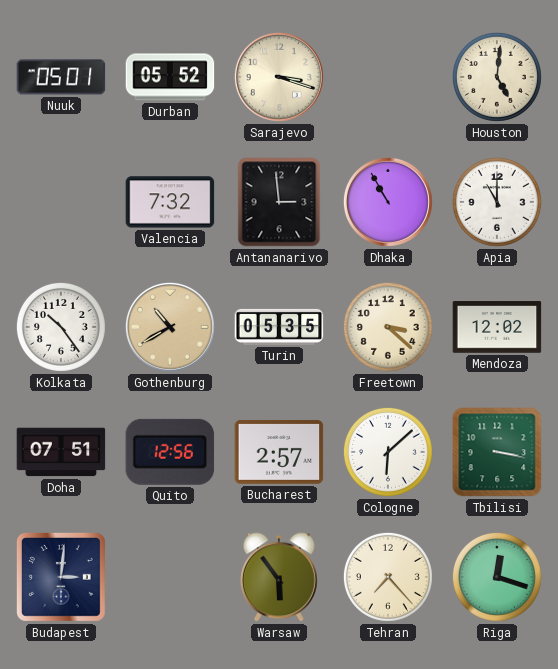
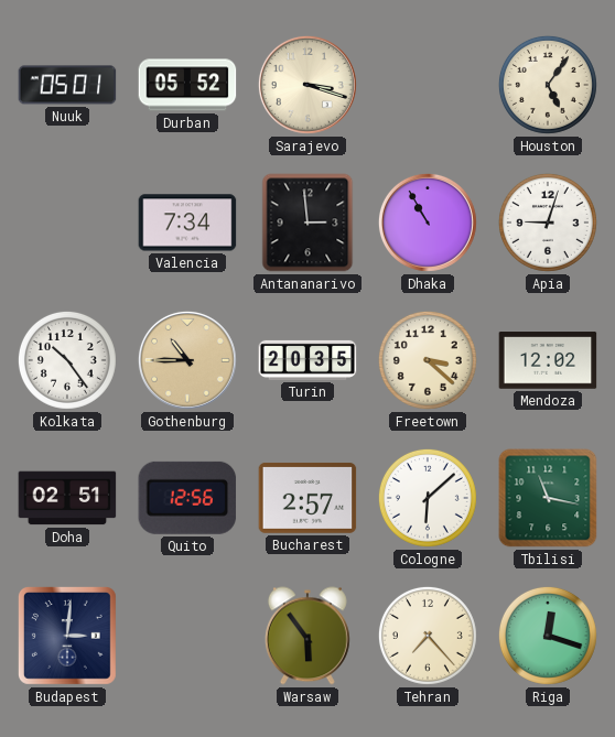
Houston: 5:01 -> 5:06
Valencia: 7:32 -> 7:34
Apia: 11:00 -> 9:03
Gothenburg: 10:40 -> 10:45
Turin: 05:35 -> 20:35
Doha: 07:51 -> 02:51
Tbilisi: 3:17 -> 11:17
